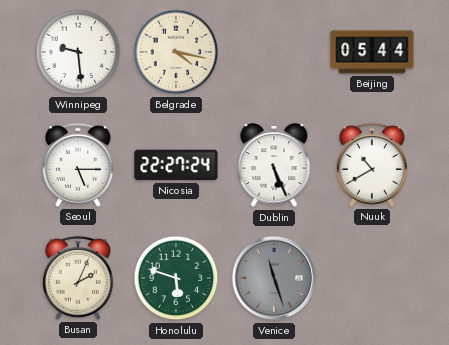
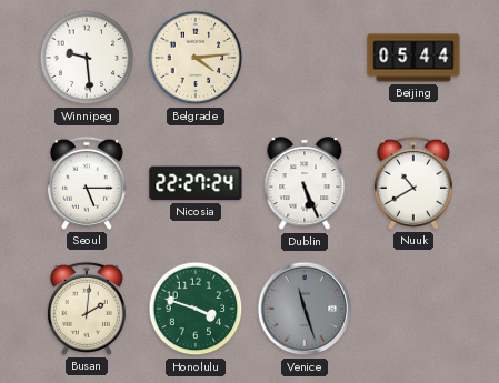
Belgrade: 4:17 -> 4:14
Busan: 2:04 -> 2:01
Honolulu: 5:48 -> 3:48
